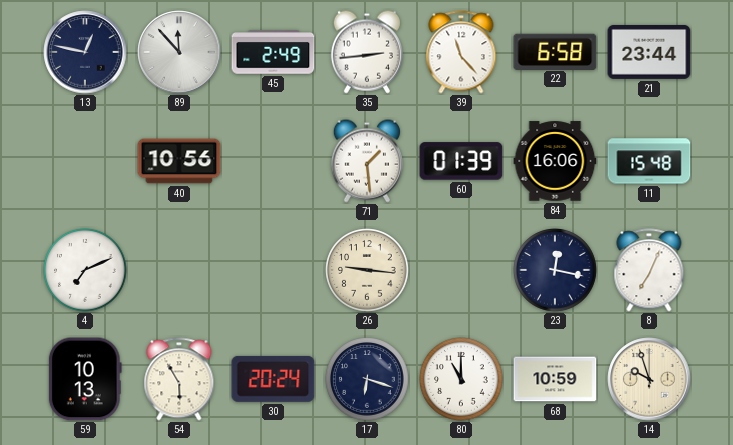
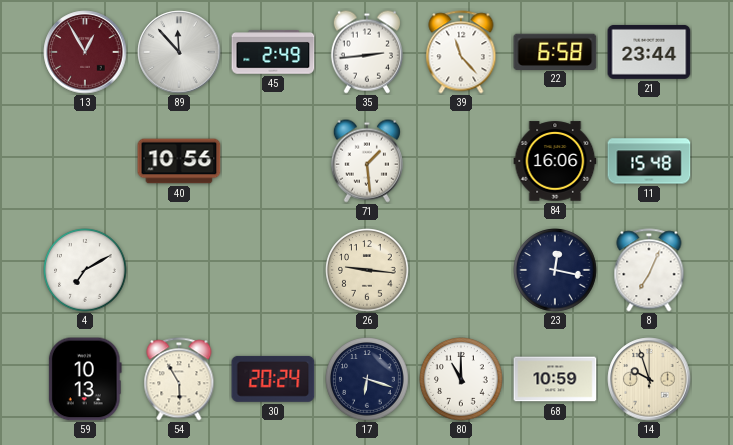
13: 12:47 -> 12:55
13 dial: navy -> burgundy
60: 01:39 -> none
4: 7:11 -> 7:10
